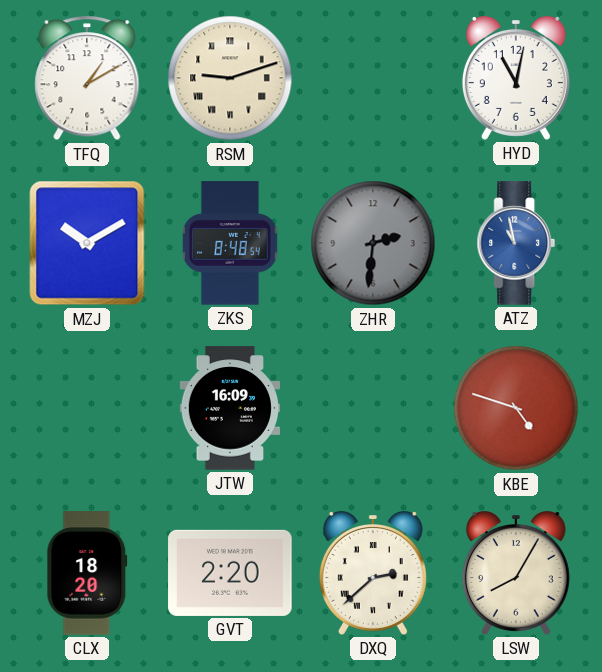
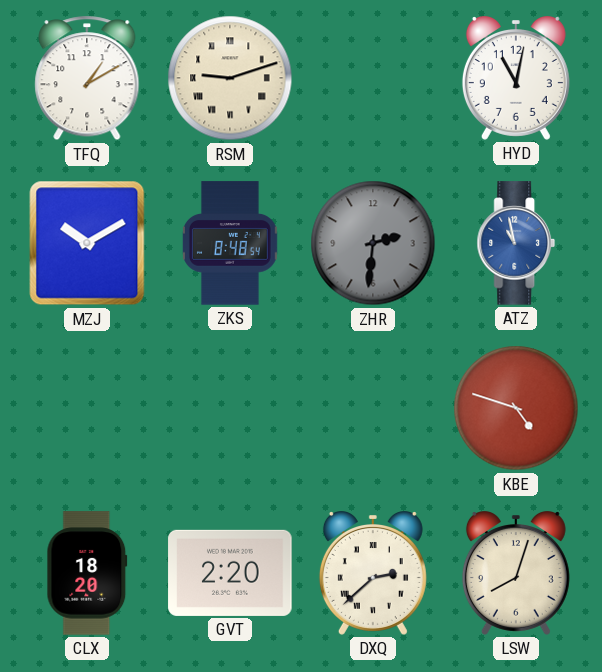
JTW: 16:09 -> none
LSW: 8:05 -> 8:03
